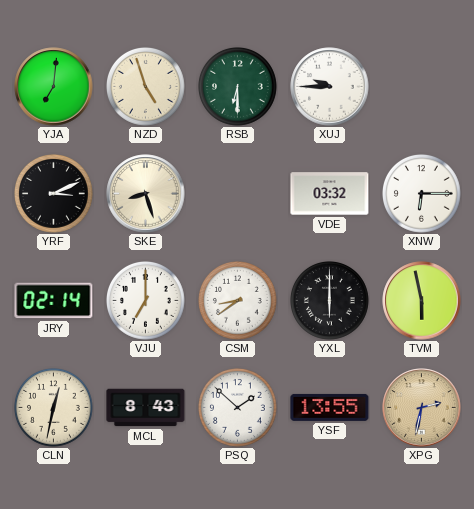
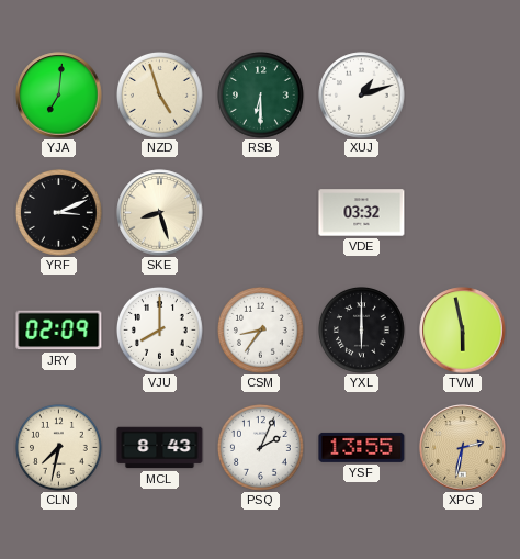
XUJ: 9:45 -> 1:12
XNW: 6:15 -> none
JRY: 02:14 -> 02:09
VJU: 7:00 -> 8:00
CSM: 8:39 -> 8:36
CLN: 12:32 -> 7:32
PSQ: 1:52 -> 2:04
